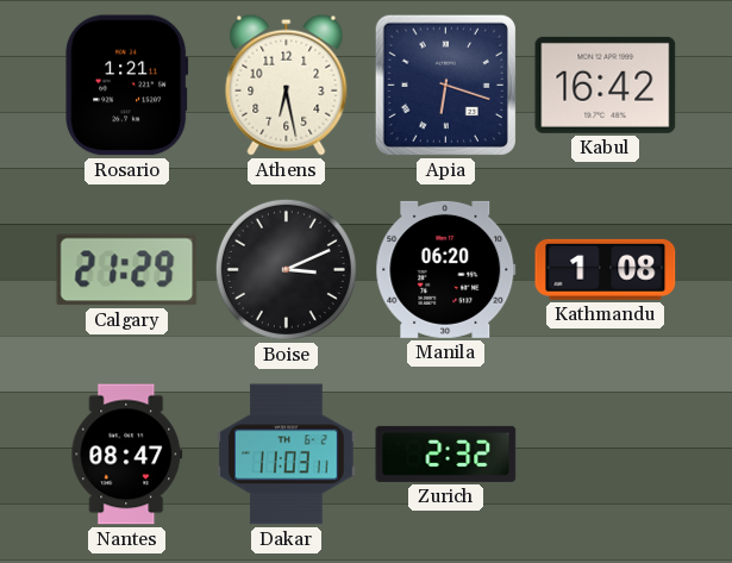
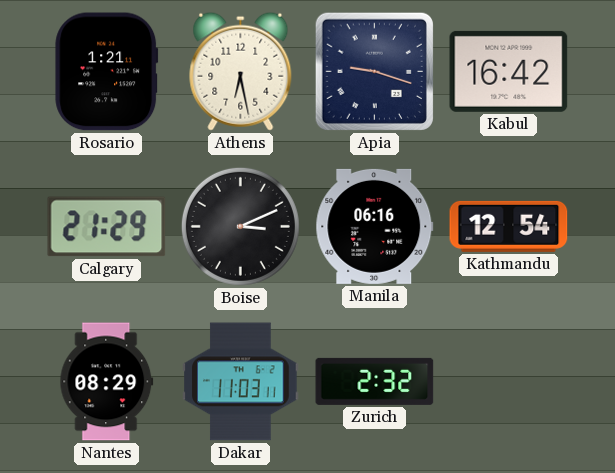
Apia: 6:18 -> 9:18
Manila: 06:20 -> 06:16
Kathmandu: 1:08 -> 12:54
Nantes: 08:47 -> 08:29
